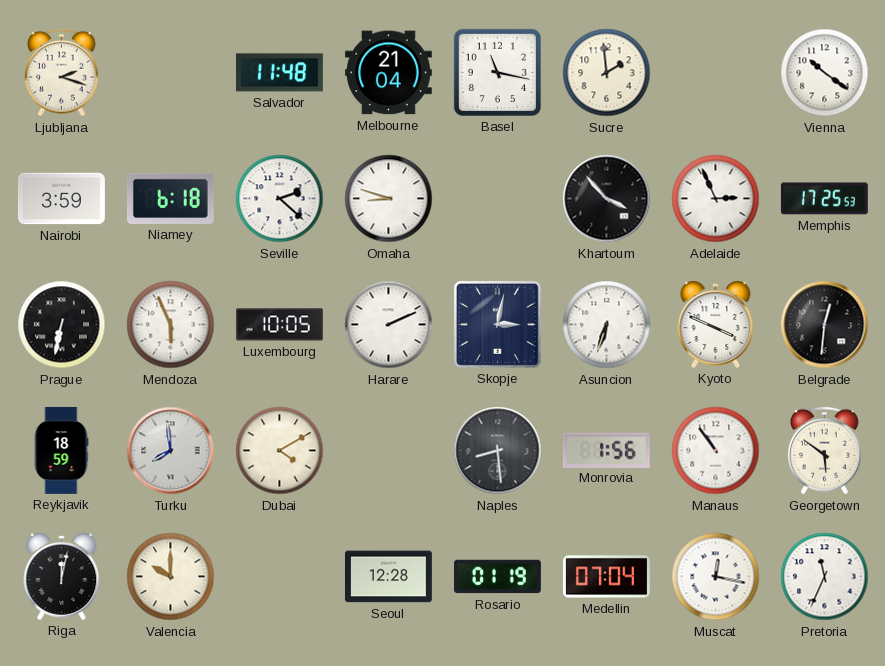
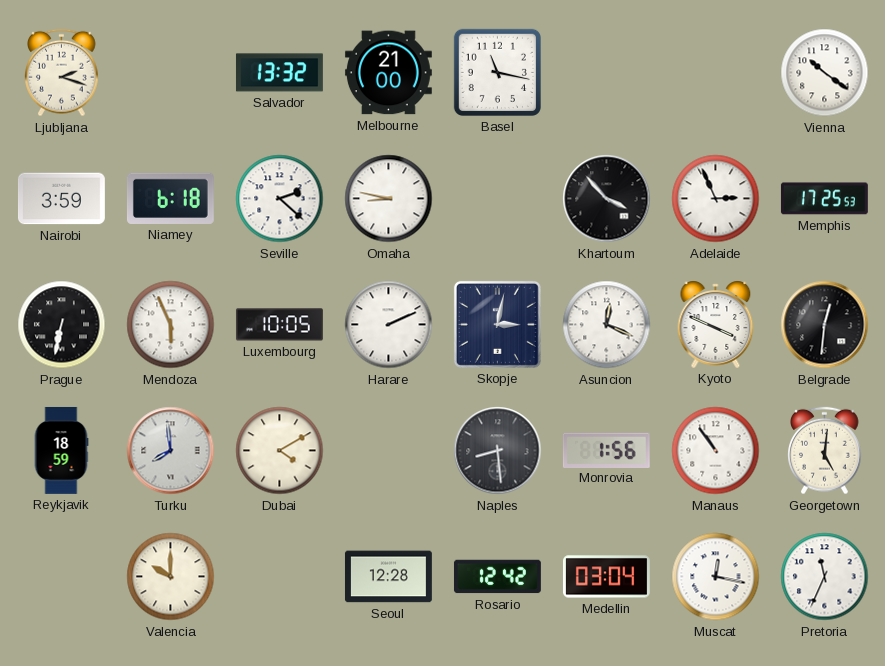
Salvador: 11:48 -> 13:32
Melbourne: 21:04 -> 21:00
Sucre: 1:59 -> none
Omaha: 8:48 -> 8:47
Asuncion: 6:33 -> 12:19
Georgetown: 5:51 -> 5:01
Riga: 12:02 -> none
Rosario: 01:19 -> 12:42
Medellin: 07:04 -> 03:04
